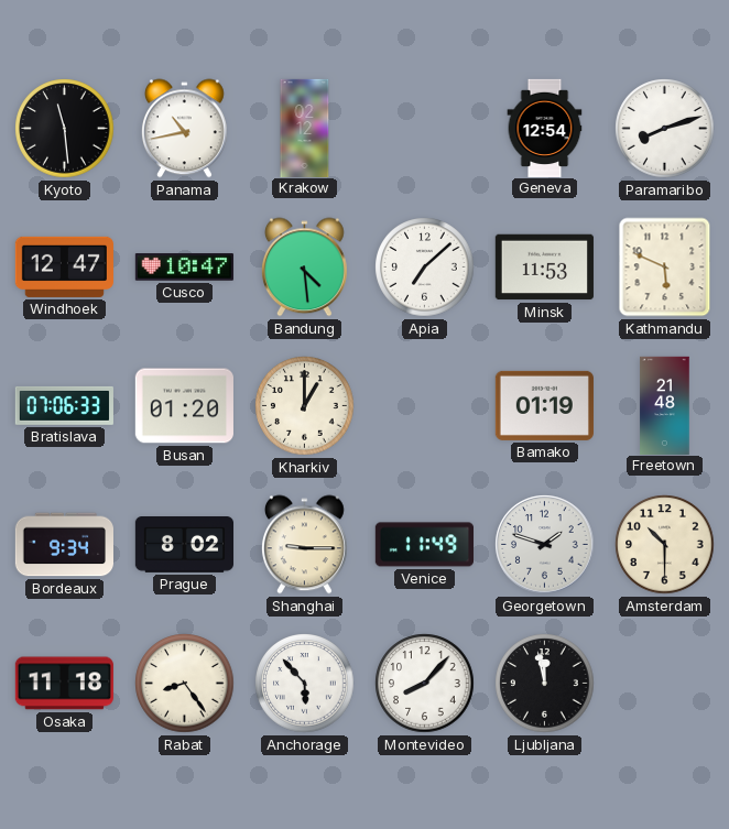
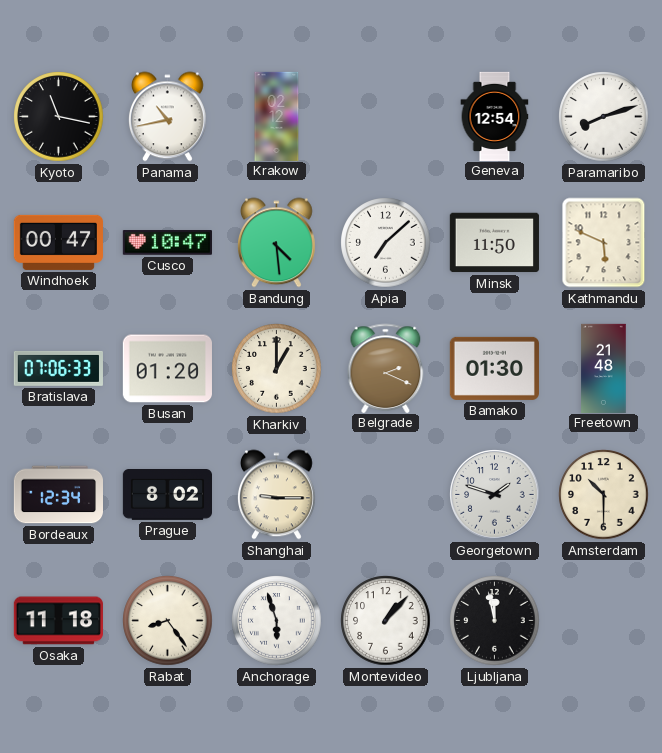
Kyoto: 11:29 -> 11:17
Windhoek: 12:47 -> 00:47
Minsk: 11:53 -> 11:50
Belgrade: none -> 2:19
Bamako: 01:19 -> 01:30
Bordeaux: 9:34 -> 12:34
Venice: 11:49 -> none
Anchorage: 5:53 -> 5:57
Montevideo: 8:07 -> 1:07
